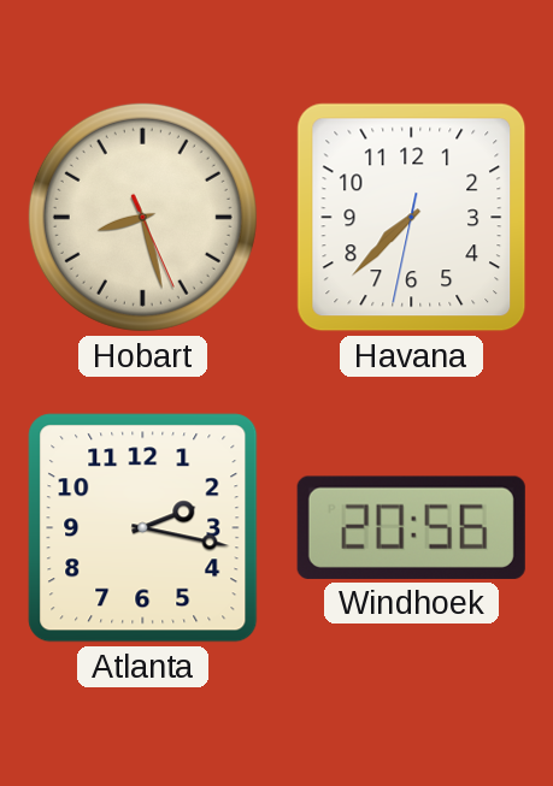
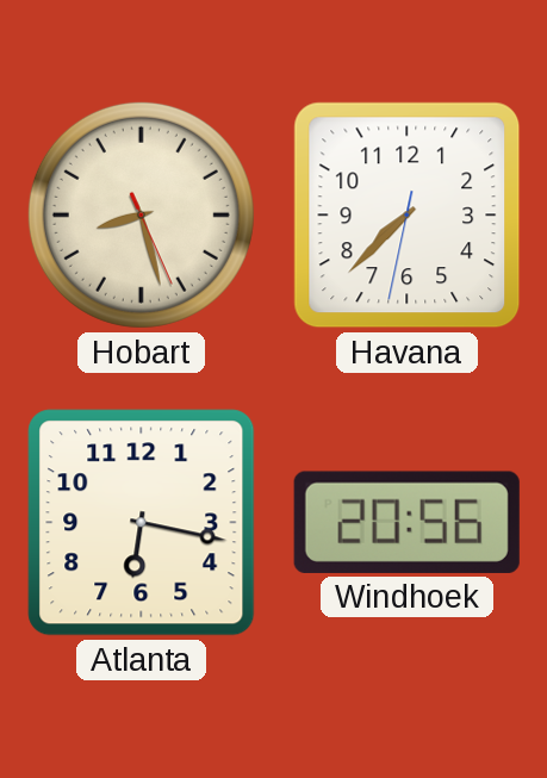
Atlanta: 2:17 -> 6:17
